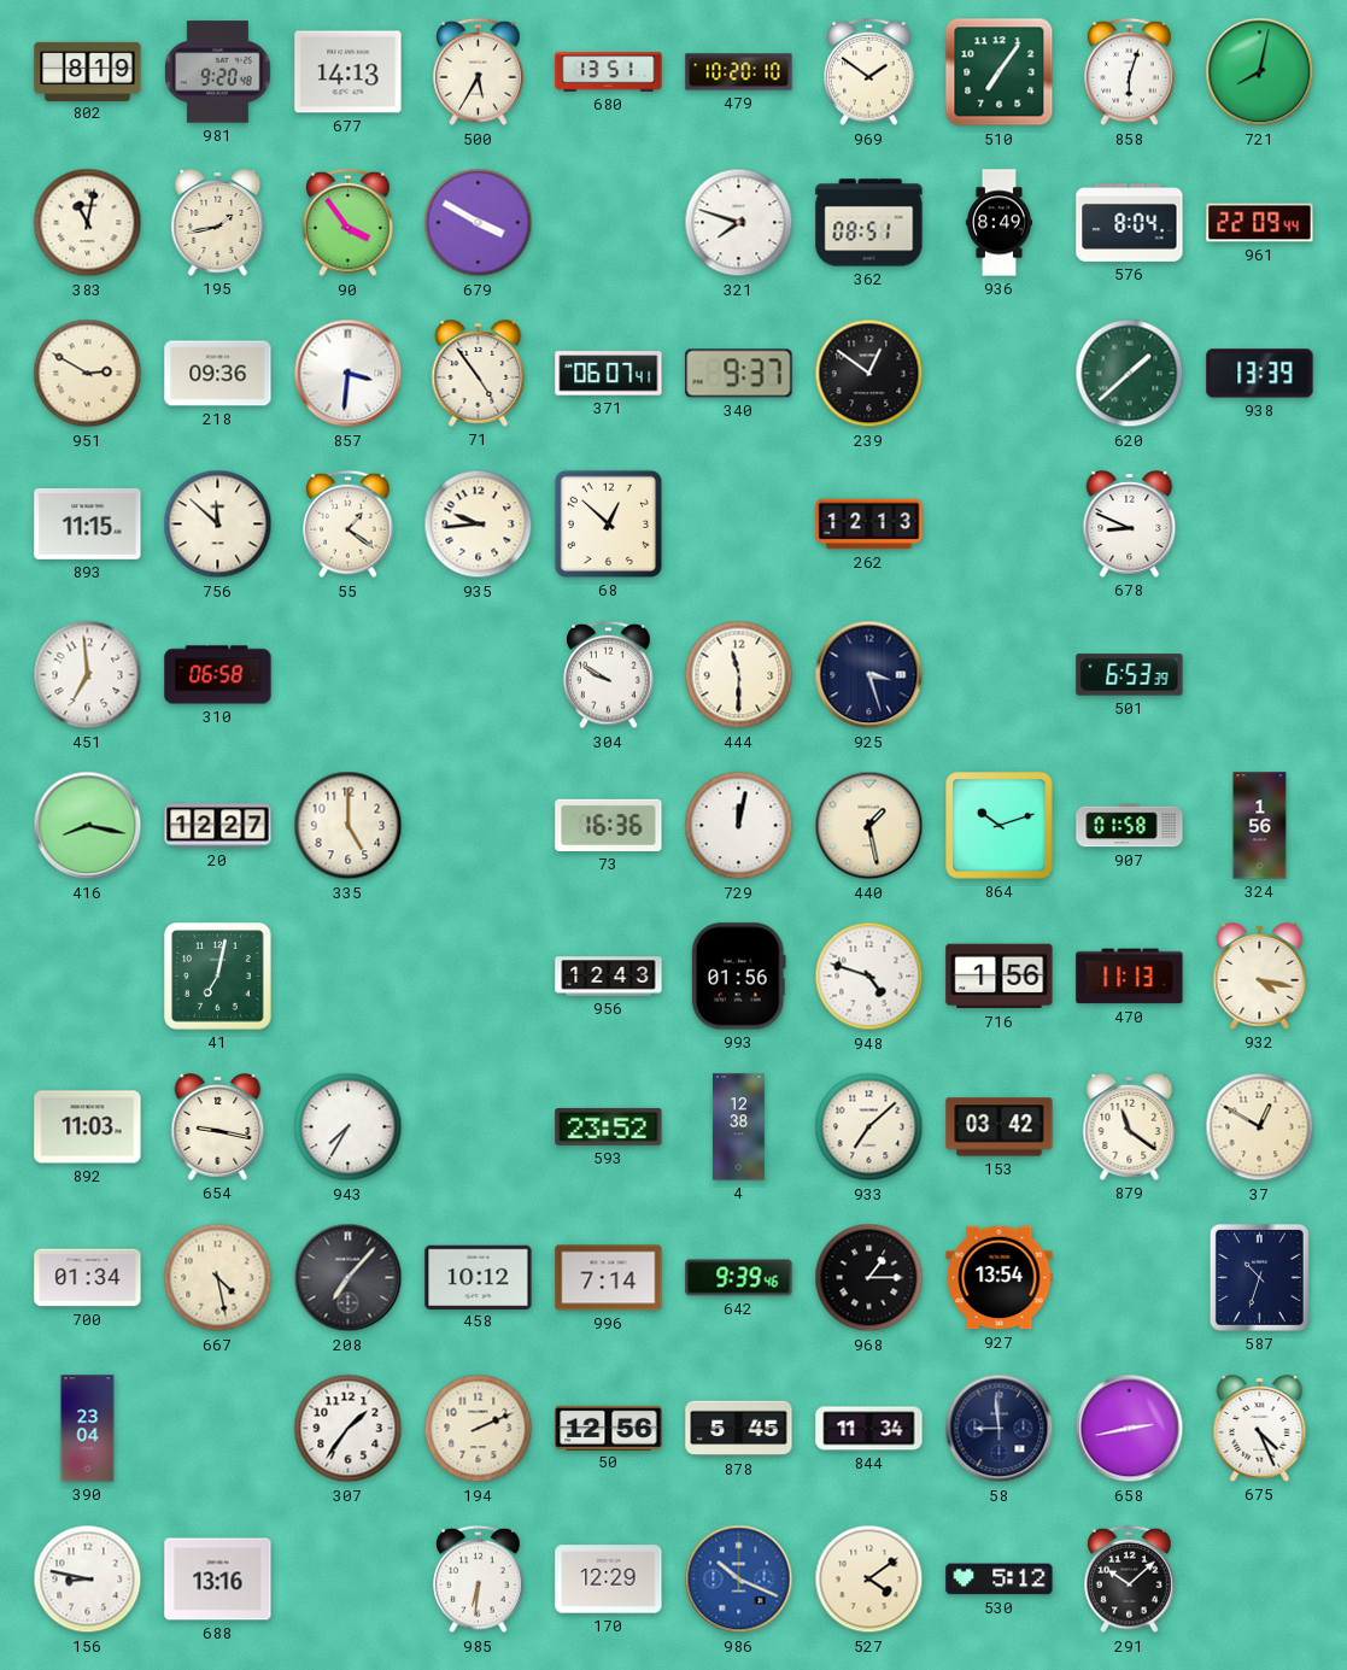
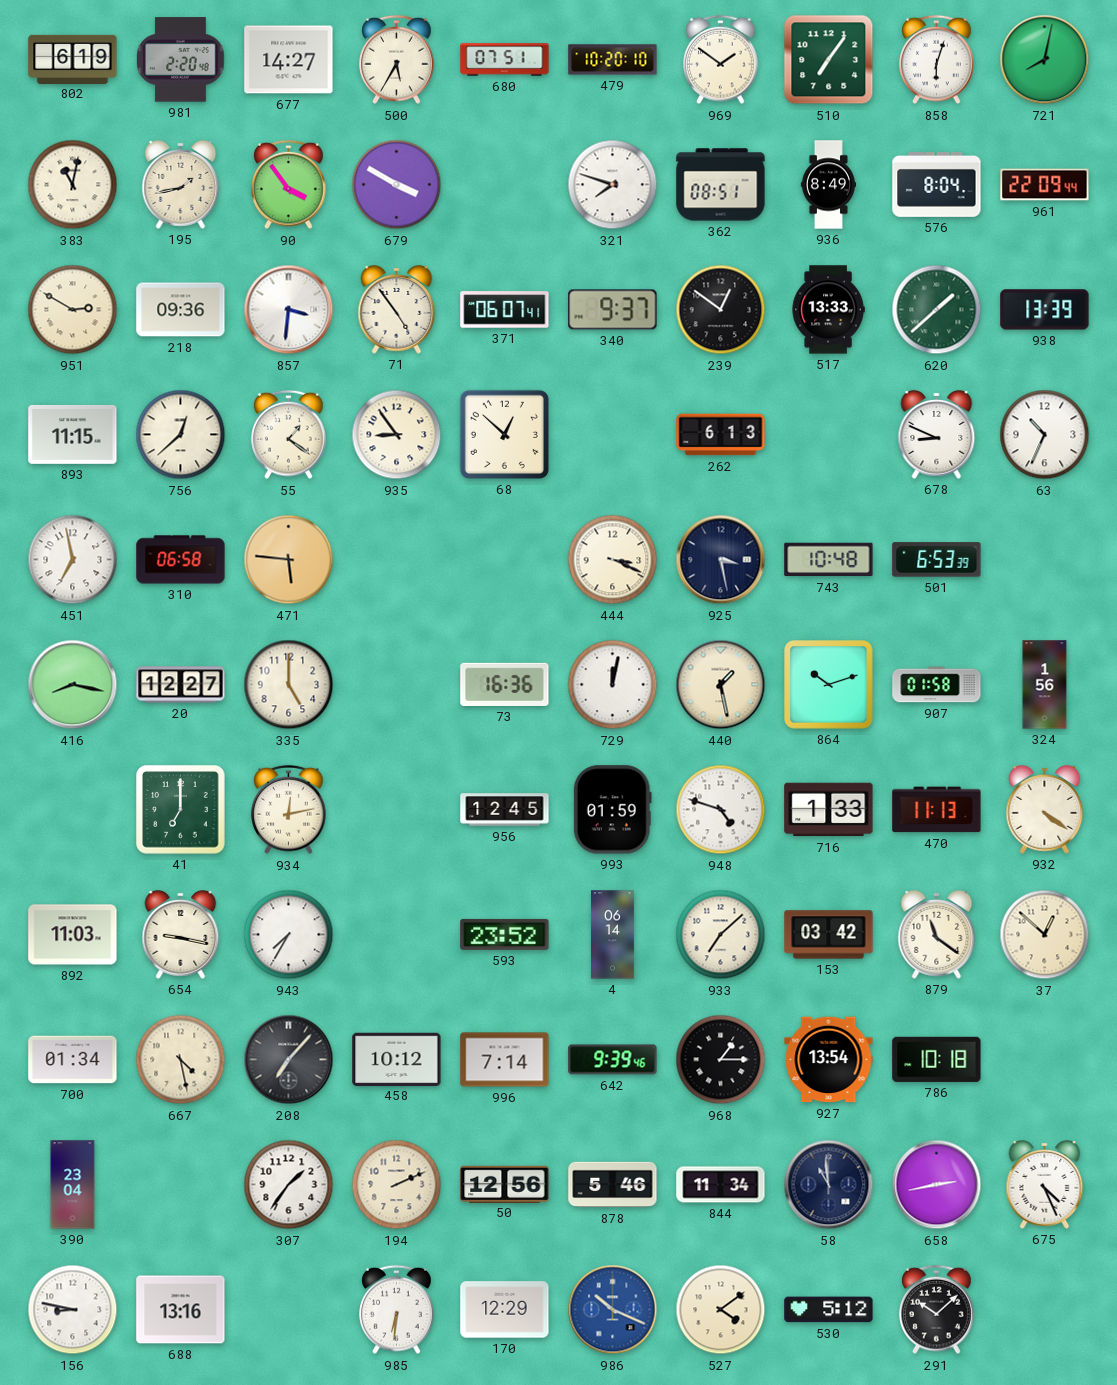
802: 8:19 -> 6:19
981: 9:20 -> 2:20
677: 14:13 -> 14:27
680: 13:51 -> 07:51
517: none -> 13:33
756: 11:52 -> 12:38
935: 9:44 -> 8:54
262: 12:13 -> 6:13
63: none -> 10:34
451: 6:59 -> 6:58
471: none -> 5:46
304: 9:50 -> none
444: 11:30 -> 3:19
925: 3:27 -> 3:28
743: none -> 10:48
41: 7:02 -> 7:00
934: none -> 12:13
956: 12:43 -> 12:45
993: 01:56 -> 01:59
716: 1:56 -> 1:33
932: 4:17 -> 4:21
4: 12:38 -> 06:14
37: 12:50 -> 12:52
786: none -> 10:18
587: 10:33 -> none
878: 5:45 -> 5:46
58: 8:59 -> 10:59
